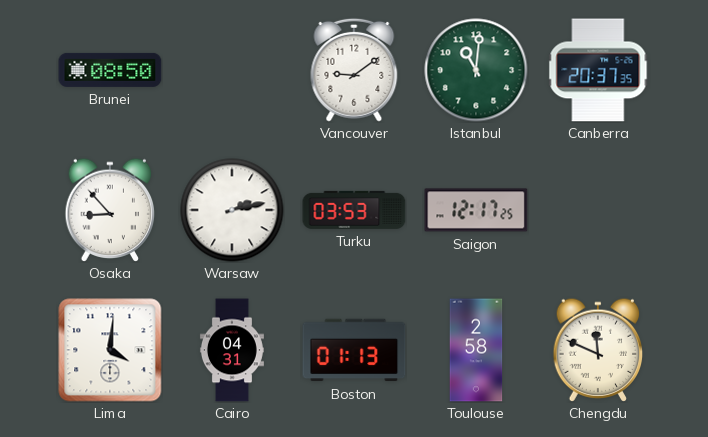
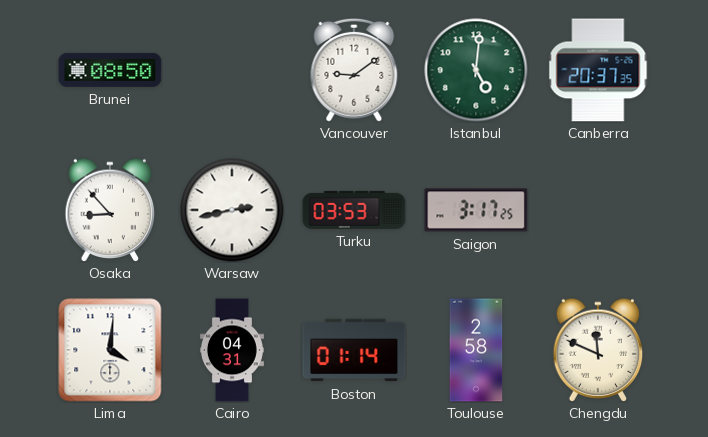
Istanbul: 11:01 -> 5:01
Warsaw: 2:13 -> 2:43
Saigon: 12:17 -> 3:17
Boston: 01:13 -> 01:14
